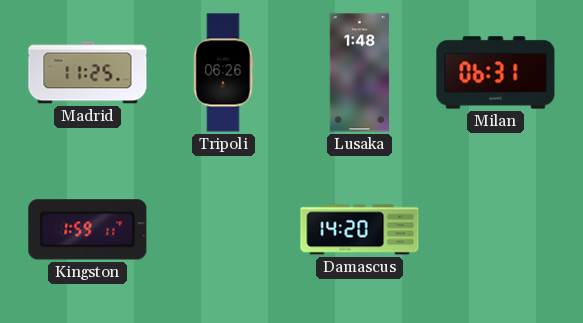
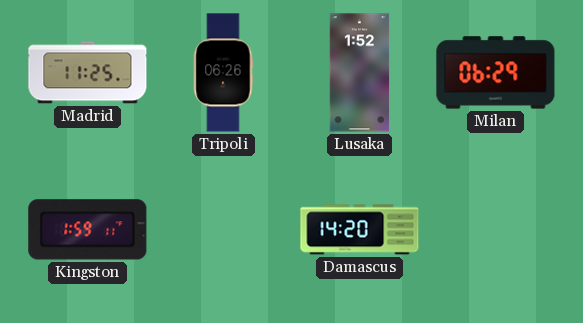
Lusaka: 1:48 -> 1:52
Milan: 06:31 -> 06:29
